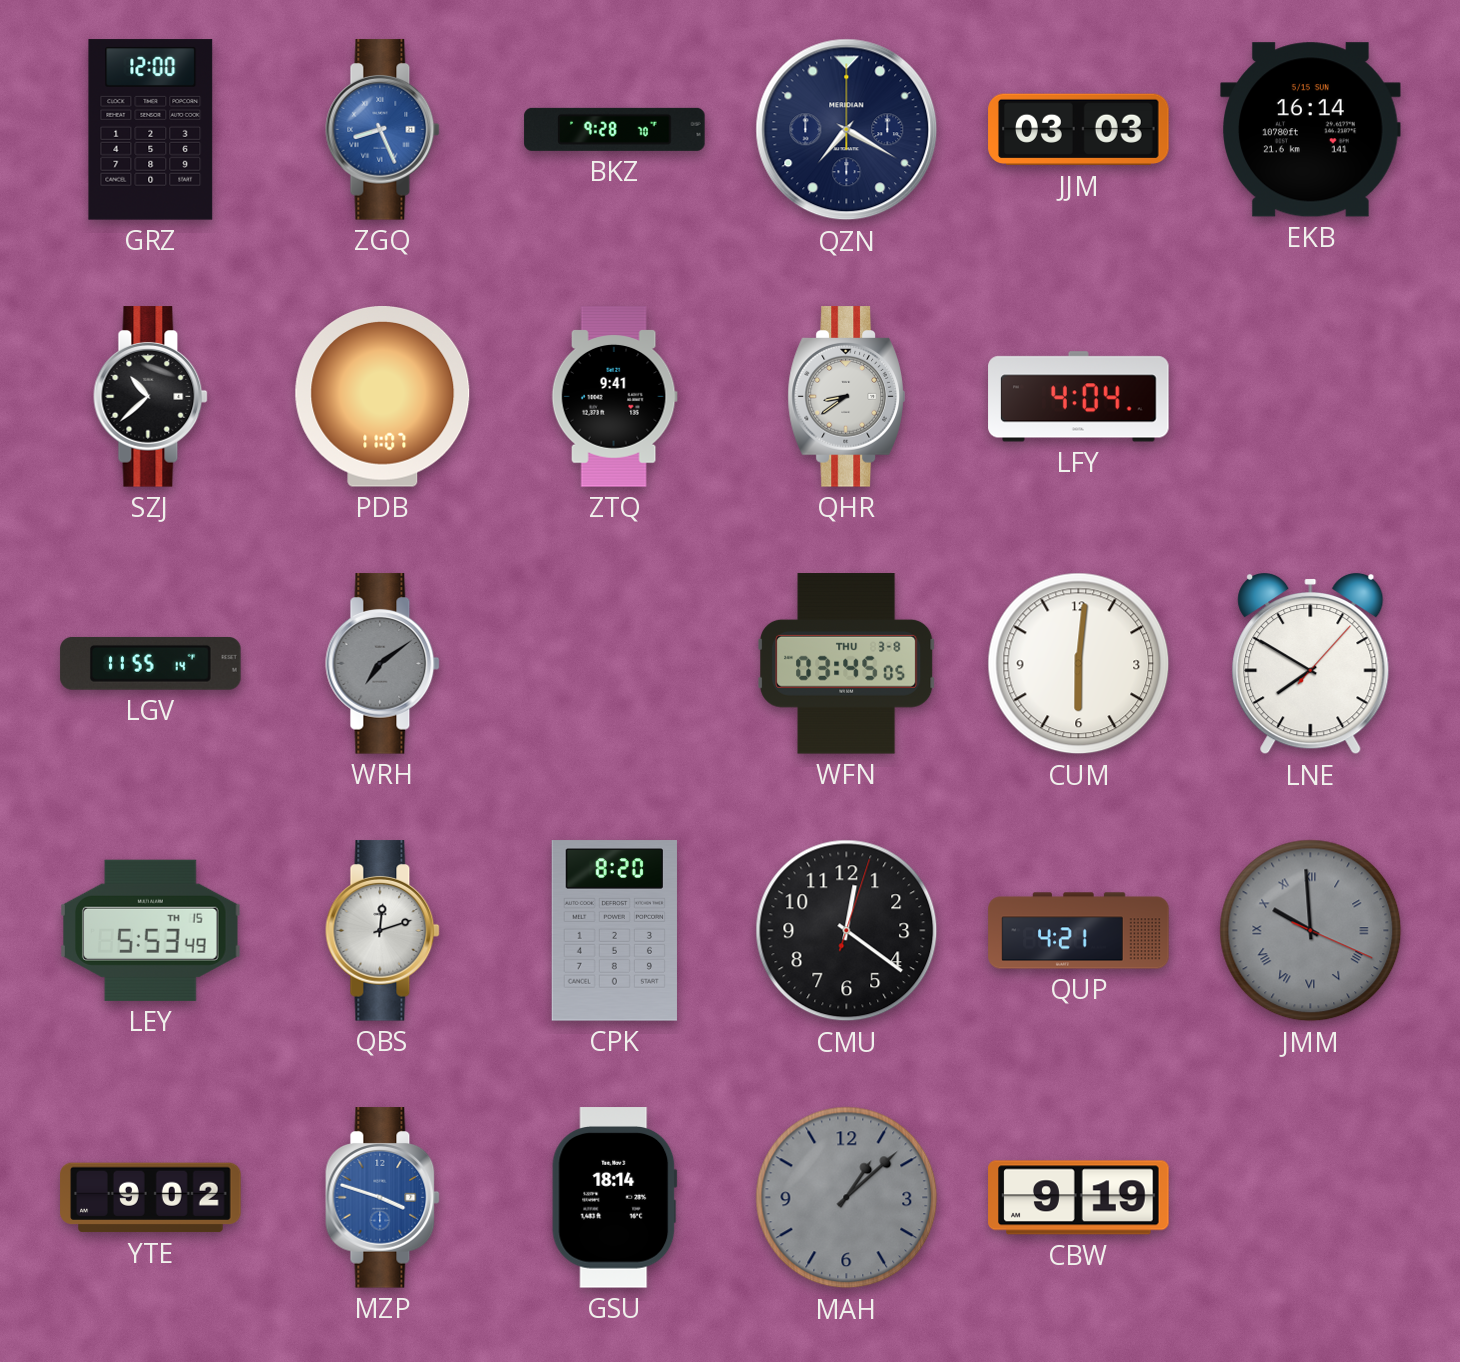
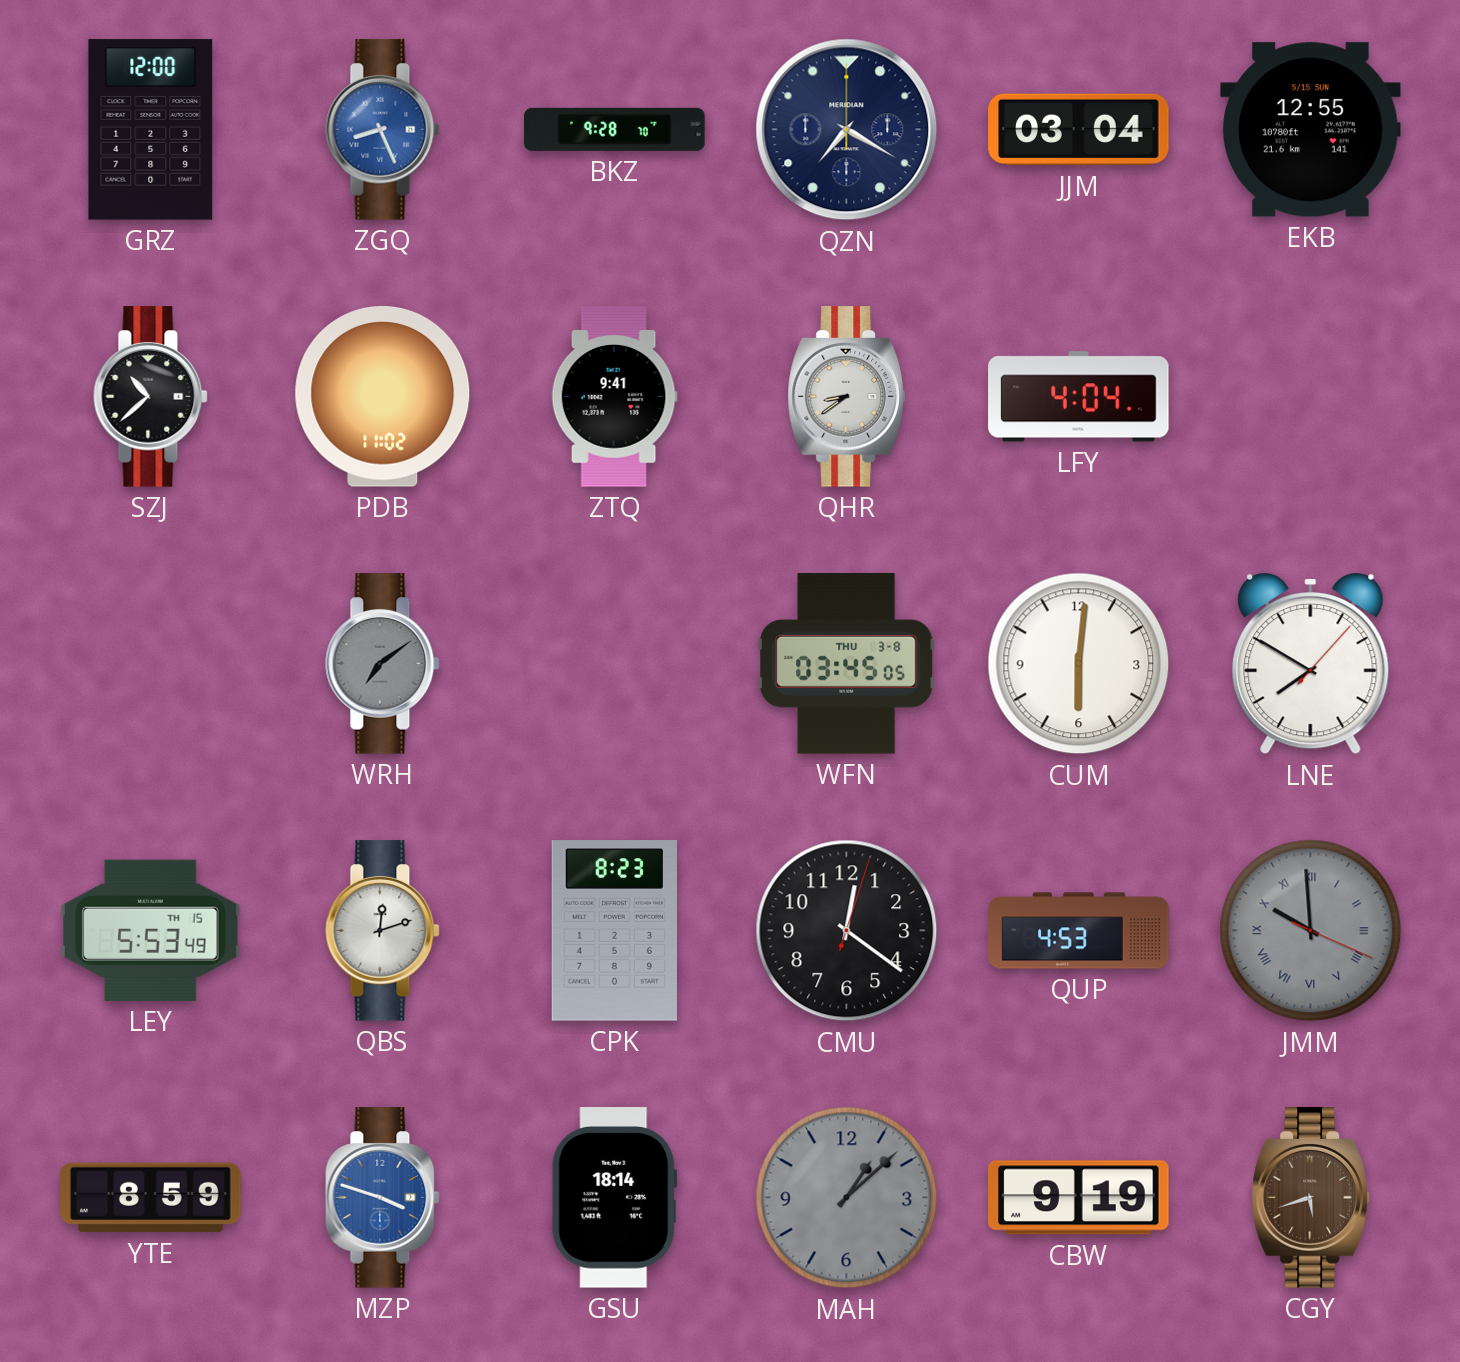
JJM: 03:03 -> 03:04
EKB: 16:14 -> 12:55
PDB: 11:07 -> 11:02
LGV: 11:55 -> none
CPK: 8:20 -> 8:23
QUP: 4:21 -> 4:53
YTE: 9:02 -> 8:59
CGY: none -> 5:42
